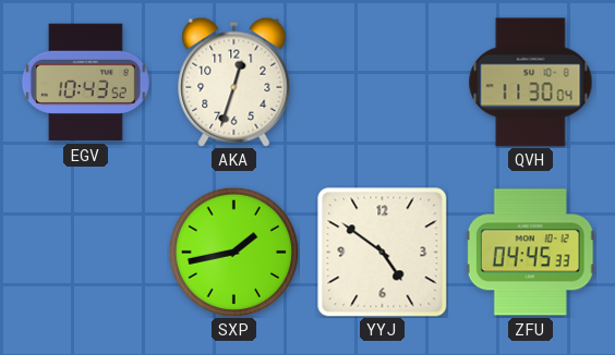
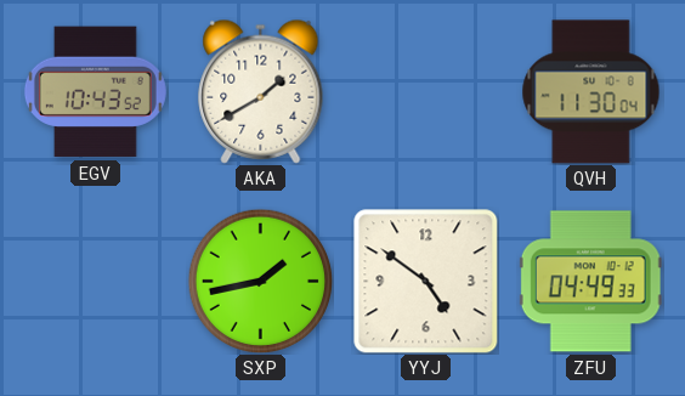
AKA: 12:33 -> 1:40
ZFU: 04:45 -> 04:49
